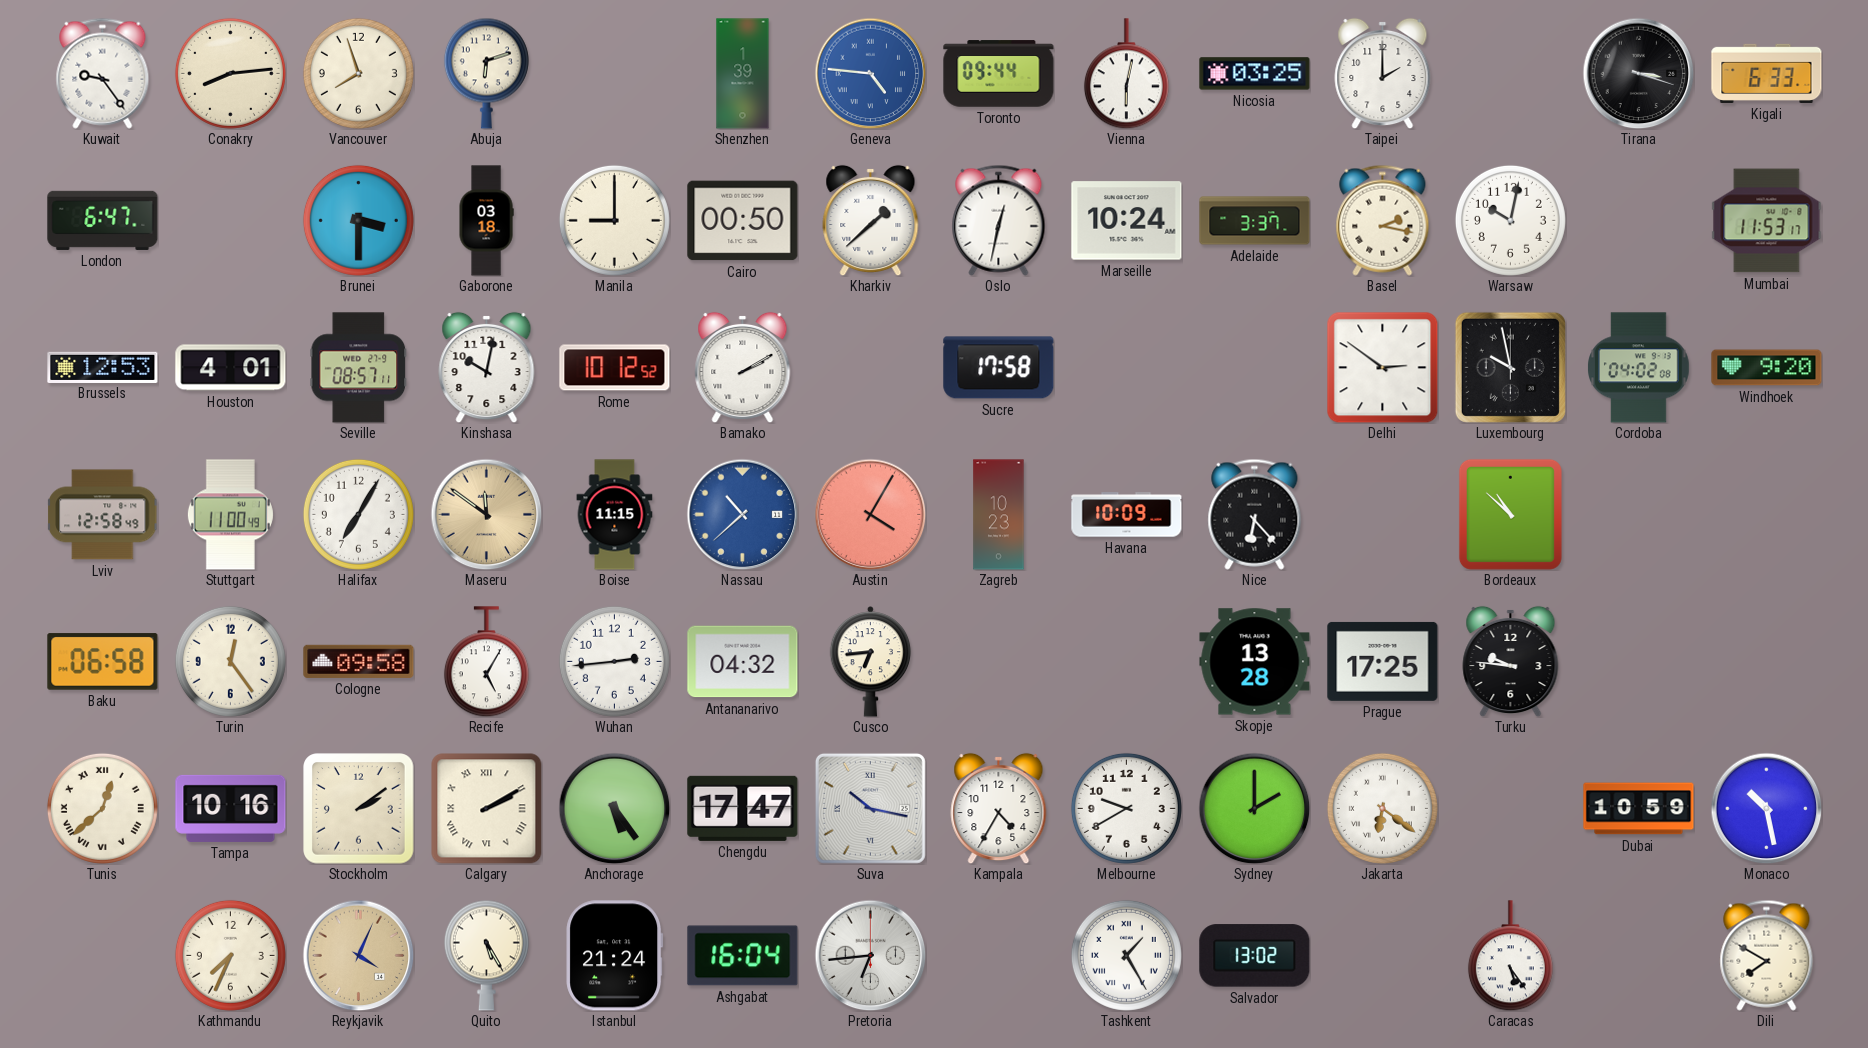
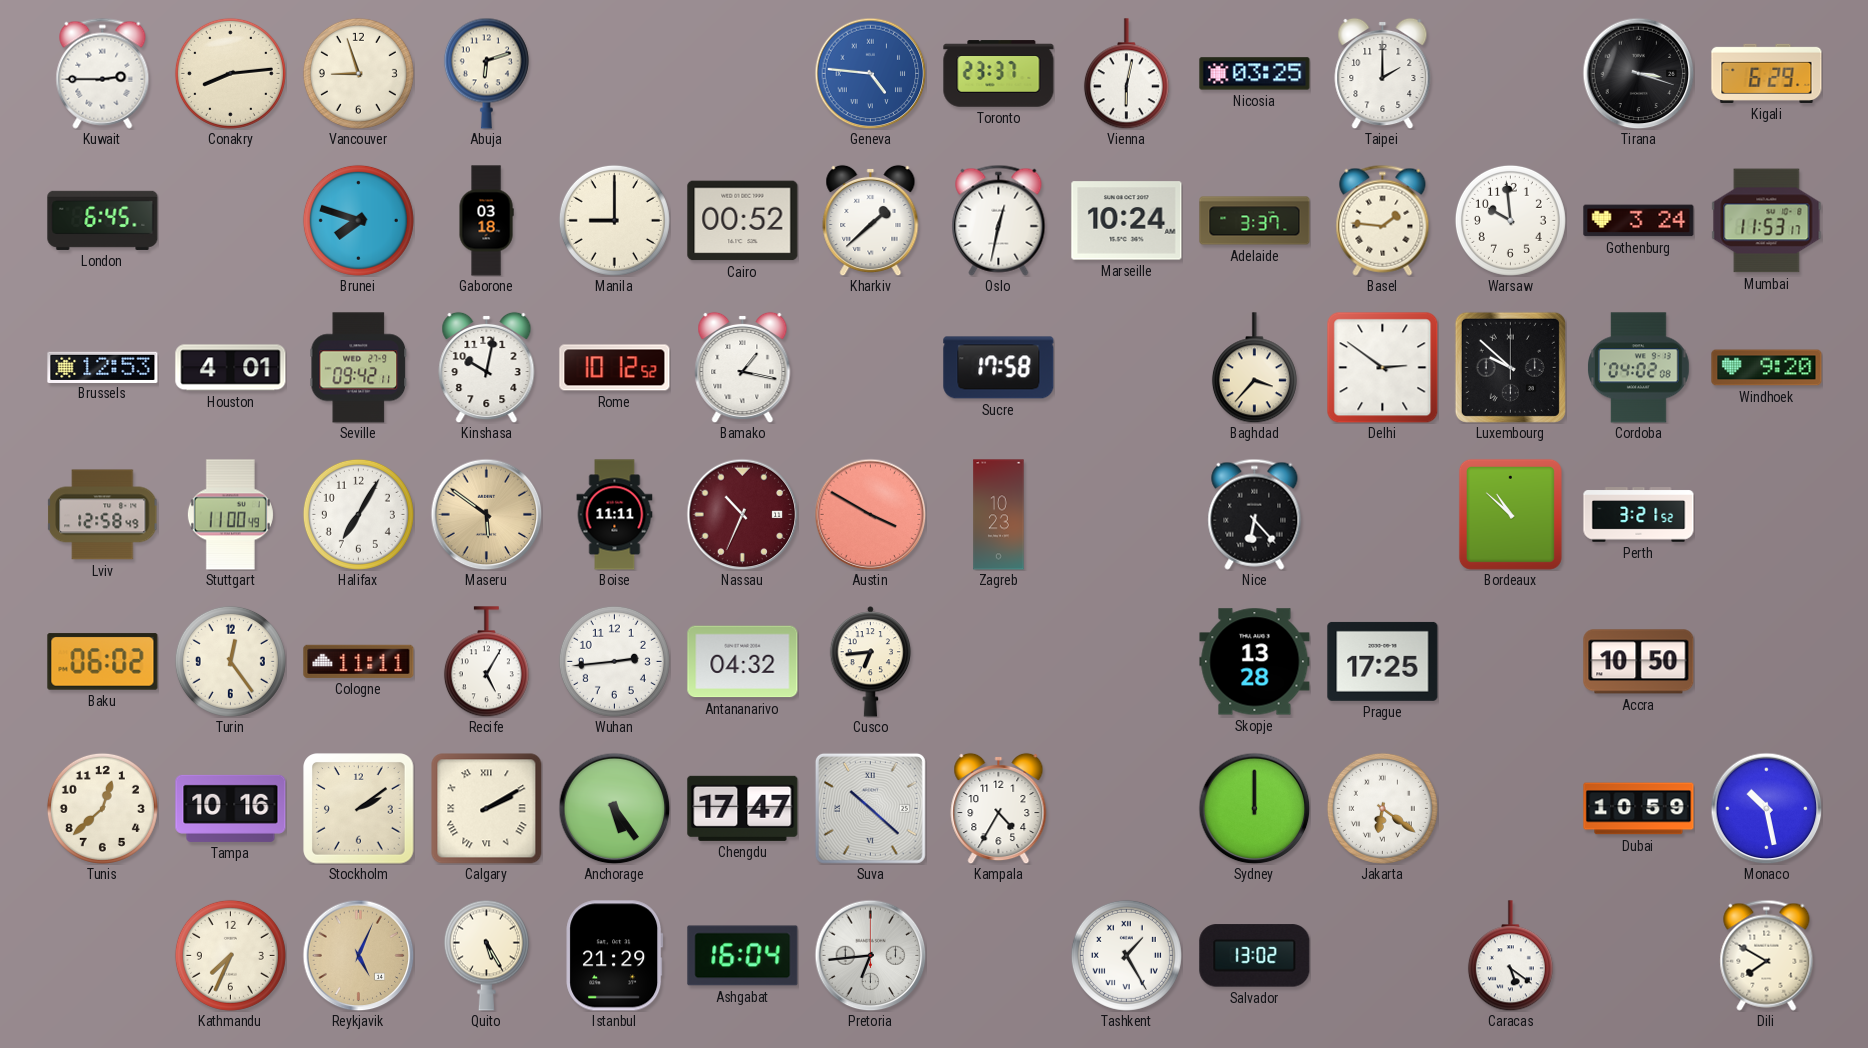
Kuwait: 9:24 -> 2:45
Vancouver: 7:57 -> 8:57
Shenzhen: 1:39 -> none
Toronto: 09:44 -> 23:37
Kigali: 6:33 -> 6:29
London: 6:47 -> 6:45
Brunei: 3:30 -> 7:48
Cairo: 00:50 -> 00:52
Basel: 2:17 -> 1:46
Warsaw: 10:02 -> 9:59
Gothenburg: none -> 3:24
Seville: 08:57 -> 09:42
Bamako: 2:10 -> 1:17
Baghdad: none -> 3:37
Luxembourg: 9:58 -> 9:52
Maseru: 11:51 -> 5:51
Boise: 11:15 -> 11:11
Nassau: 10:38 -> 10:34
Nassau dial: blue -> burgundy
Austin: 4:05 -> 3:50
Havana: 10:09 -> none
Perth: none -> 3:21
Baku: 06:58 -> 06:02
Cologne: 09:58 -> 11:11
Turku: 9:46 -> none
Accra: none -> 10:50
Tunis numerals: Roman -> Arabic
Suva: 10:17 -> 10:22
Melbourne: 9:40 -> none
Sydney: 2:00 -> 12:00
Reykjavik: 4:04 -> 5:04
Istanbul: 21:24 -> 21:29
Caracas: 5:24 -> 5:21
